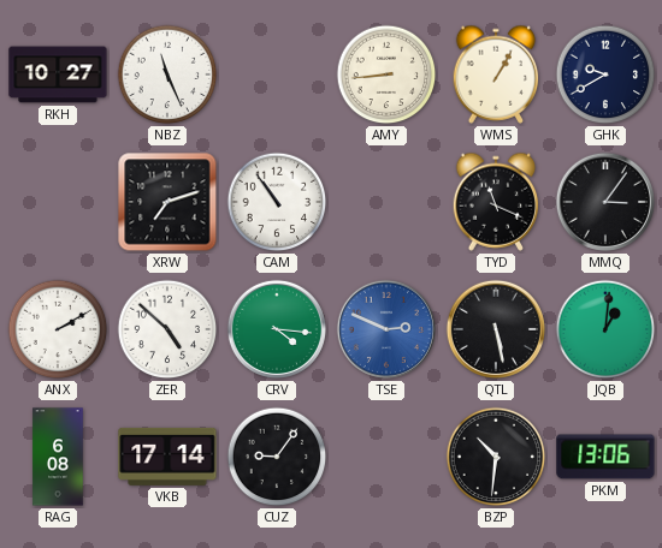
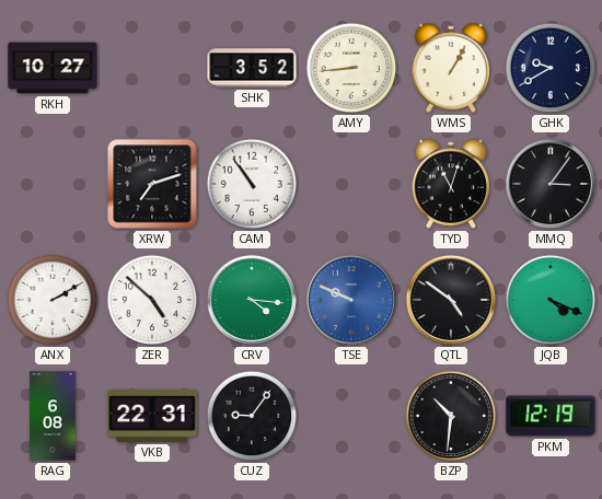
NBZ: 11:26 -> none
SHK: none -> 3:52
TYD: 11:19 -> 11:03
TSE: 2:49 -> 9:49
QTL: 5:28 -> 4:51
JQB: 1:01 -> 4:19
VKB: 17:14 -> 22:31
PKM: 13:06 -> 12:19
